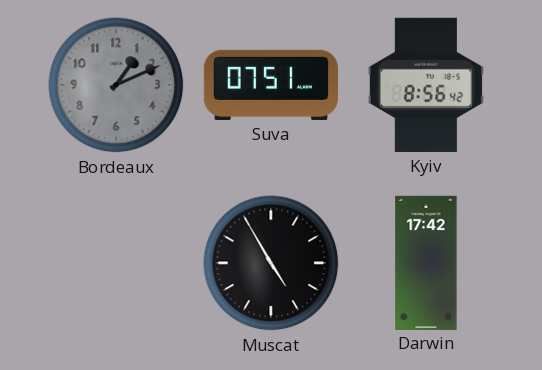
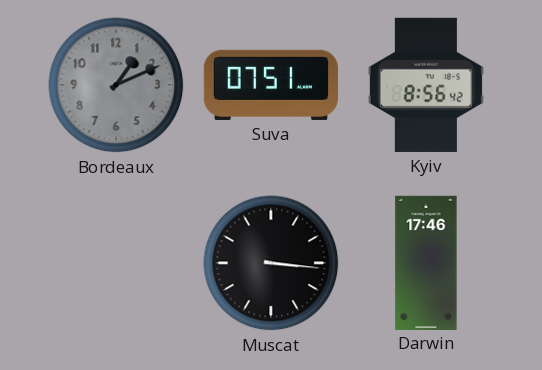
Muscat: 4:55 -> 3:16
Darwin: 17:42 -> 17:46
